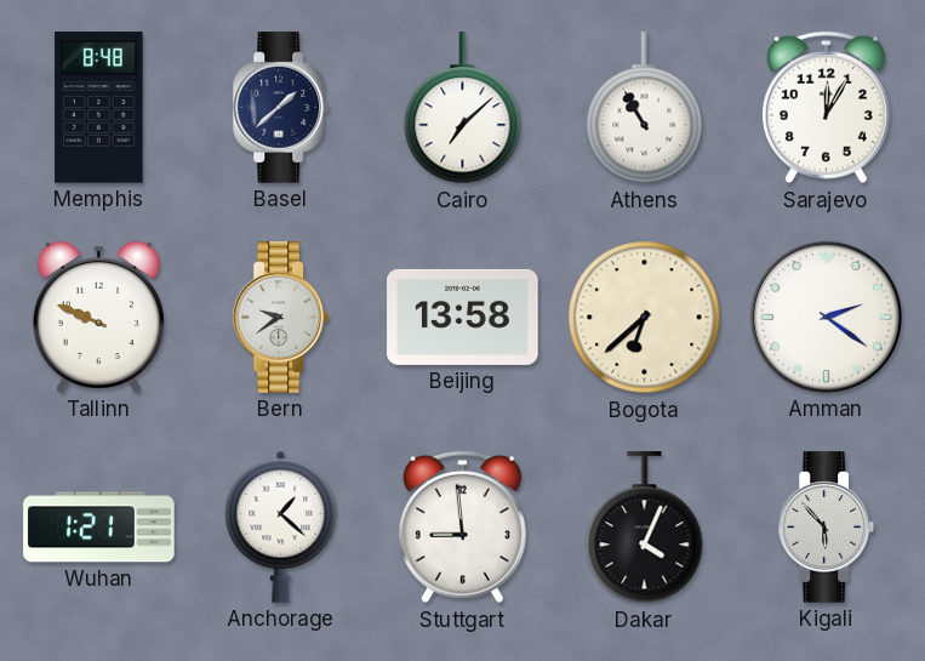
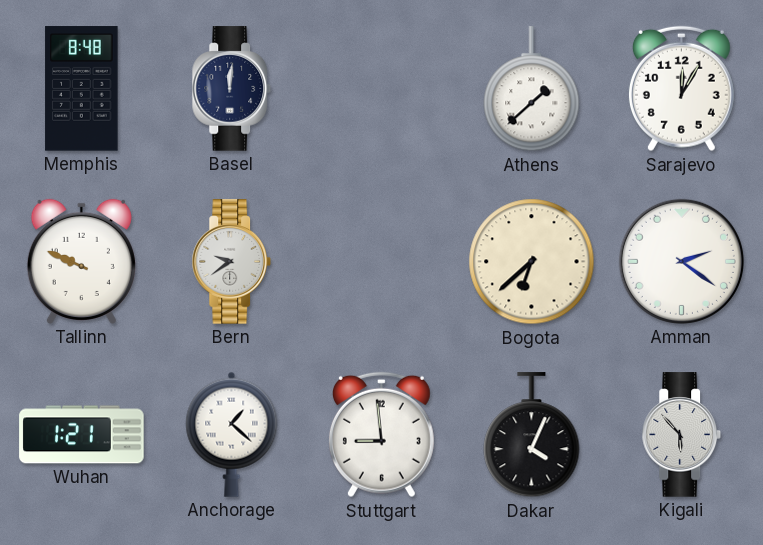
Basel: 1:38 -> 12:01
Cairo: 7:08 -> none
Athens: 10:55 -> 1:38
Beijing: 13:58 -> none
